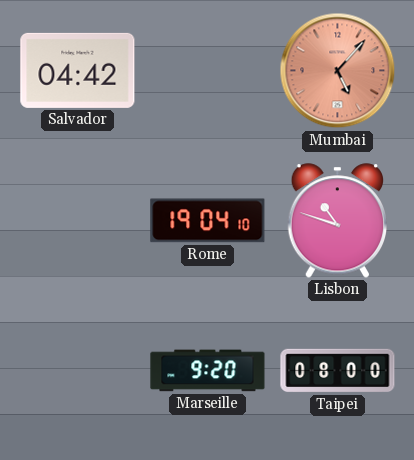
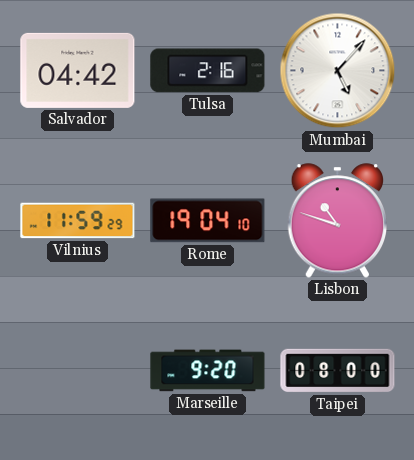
Tulsa: none -> 2:16
Mumbai dial: salmon -> white
Vilnius: none -> 11:59
